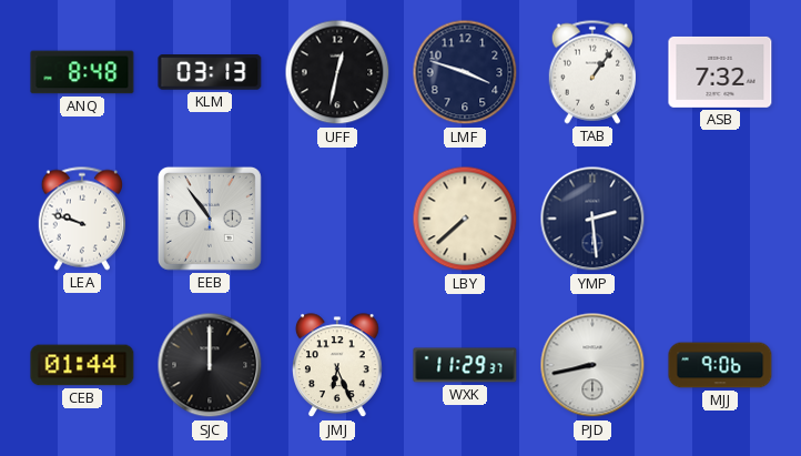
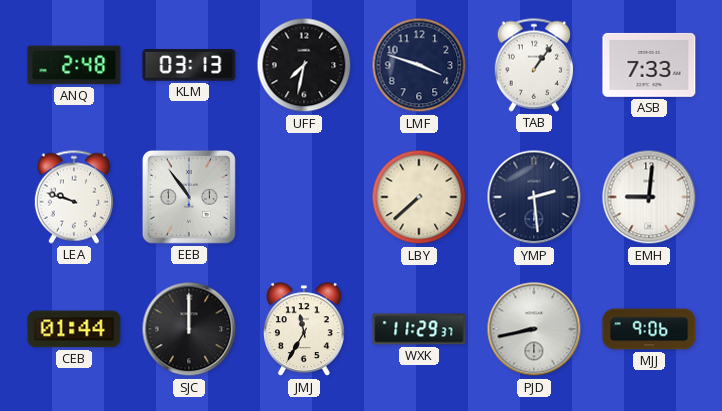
ANQ: 8:48 -> 2:48
UFF: 12:32 -> 7:32
ASB: 7:32 -> 7:33
EMH: none -> 9:01
JMJ: 6:26 -> 11:35
